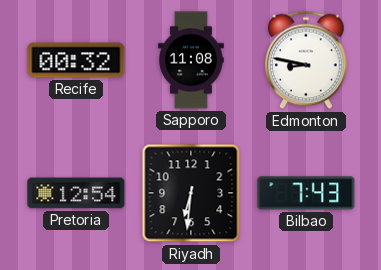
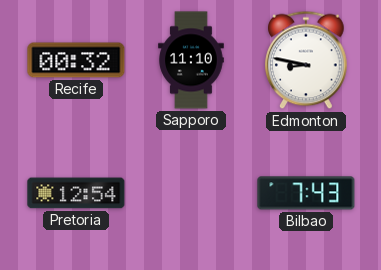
Sapporo: 11:08 -> 11:10
Riyadh: 6:31 -> none
